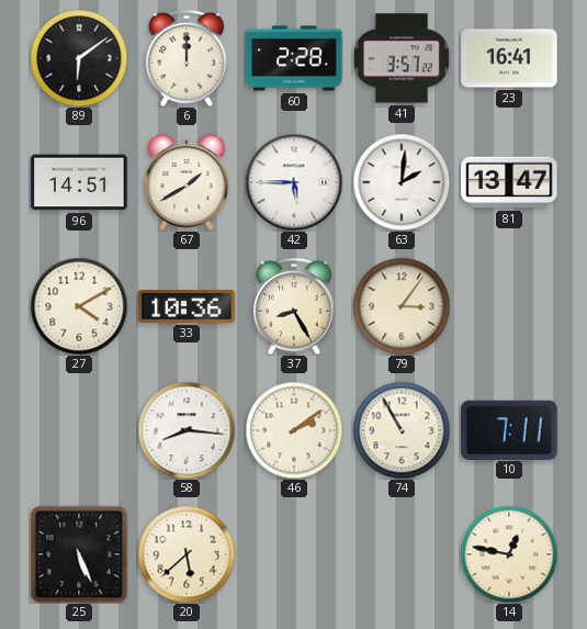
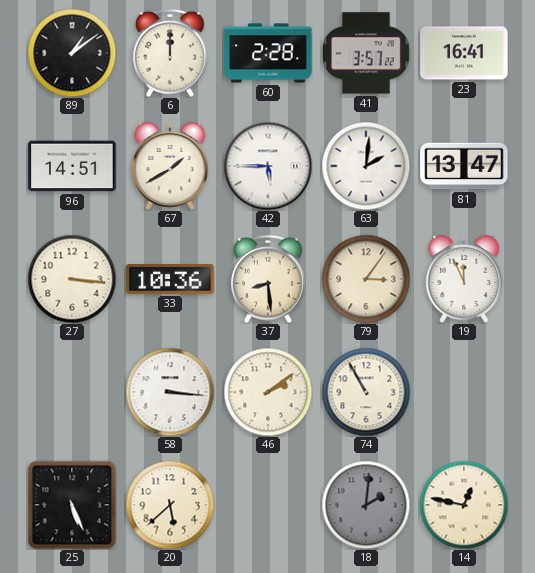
89: 6:09 -> 1:09
27: 4:10 -> 3:16
37: 8:25 -> 8:29
19: none -> 11:56
58: 8:16 -> 3:16
10: 7:11 -> none
18: none -> 2:01
